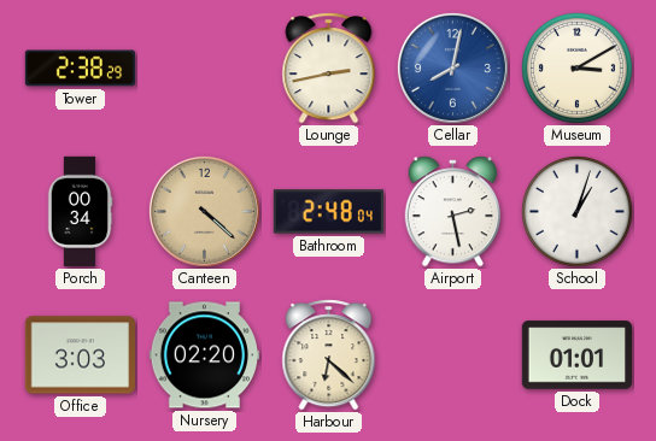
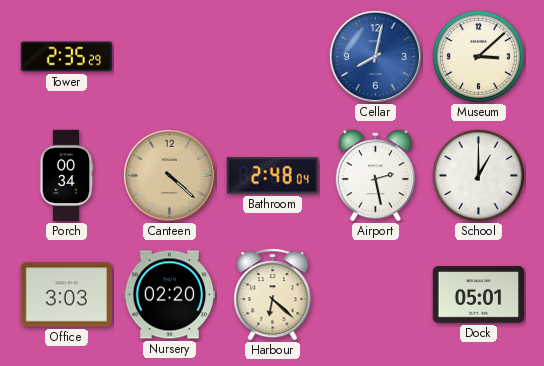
Tower: 2:38 -> 2:35
Lounge: 2:43 -> none
Museum: 3:10 -> 3:08
School: 1:03 -> 1:00
Dock: 01:01 -> 05:01
